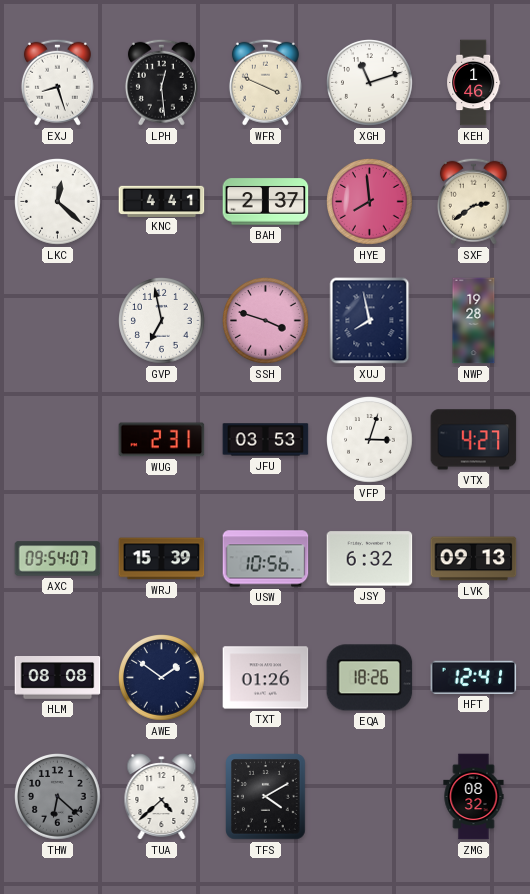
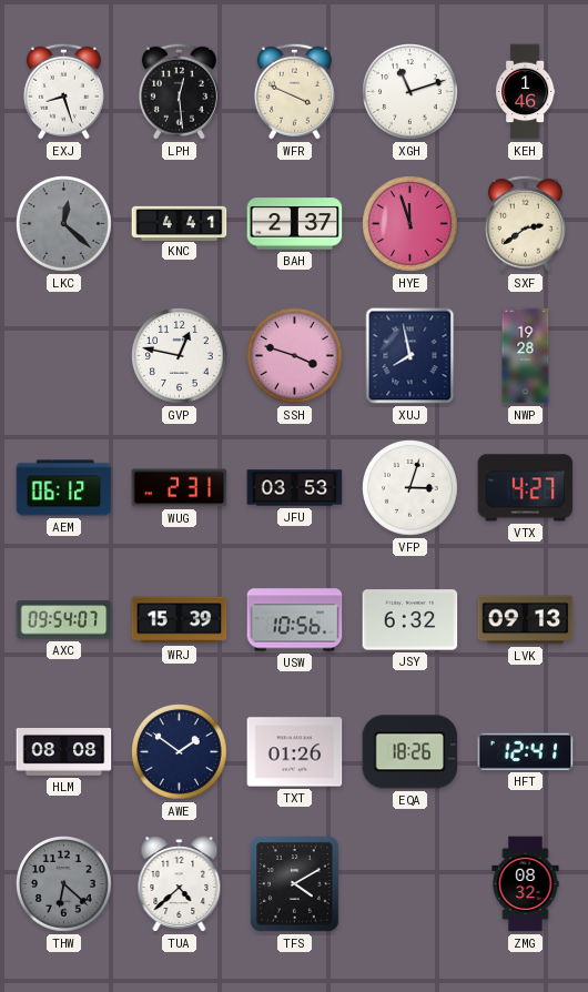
LKC dial: white -> grey
HYE: 7:59 -> 11:57
GVP: 6:58 -> 12:47
AEM: none -> 06:12
